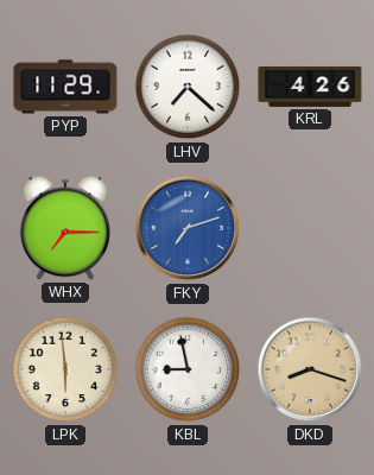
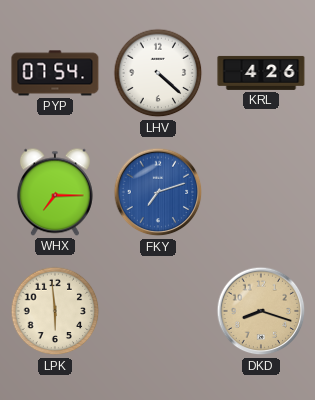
PYP: 11:29 -> 07:54
LHV: 7:22 -> 4:22
KBL: 8:58 -> none
